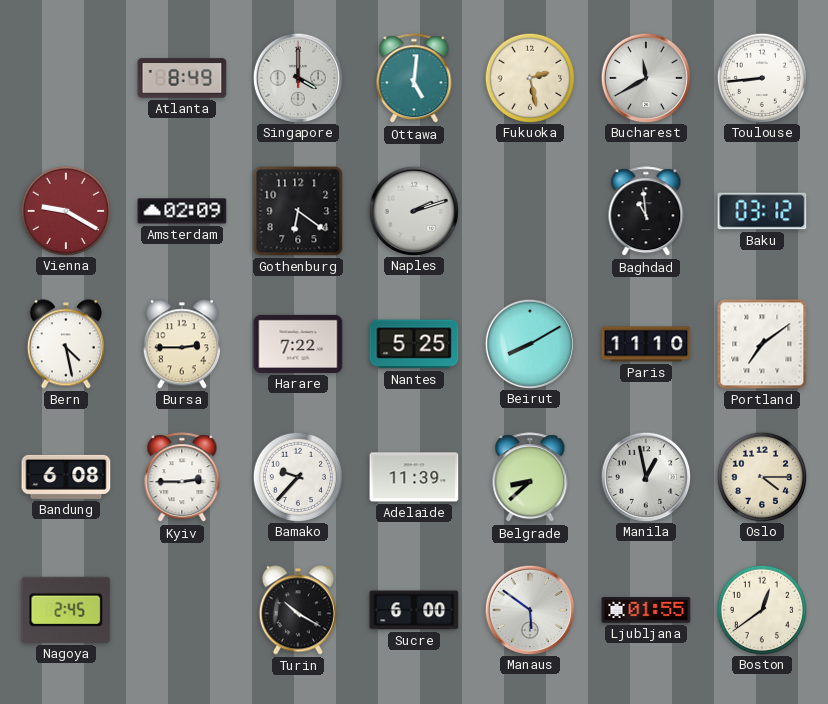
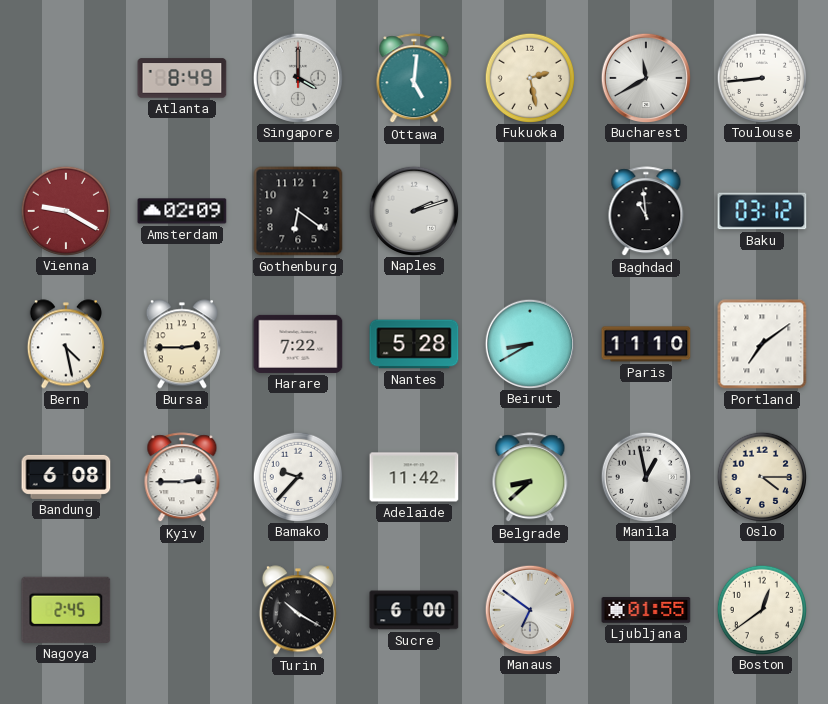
Nantes: 5:25 -> 5:28
Beirut: 8:10 -> 8:40
Adelaide: 11:39 -> 11:42
Manaus: 5:51 -> 6:51
